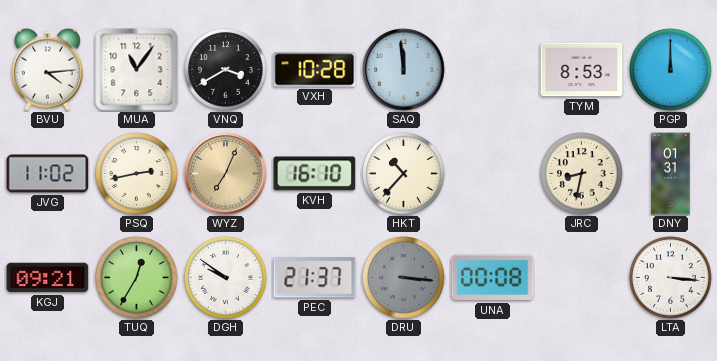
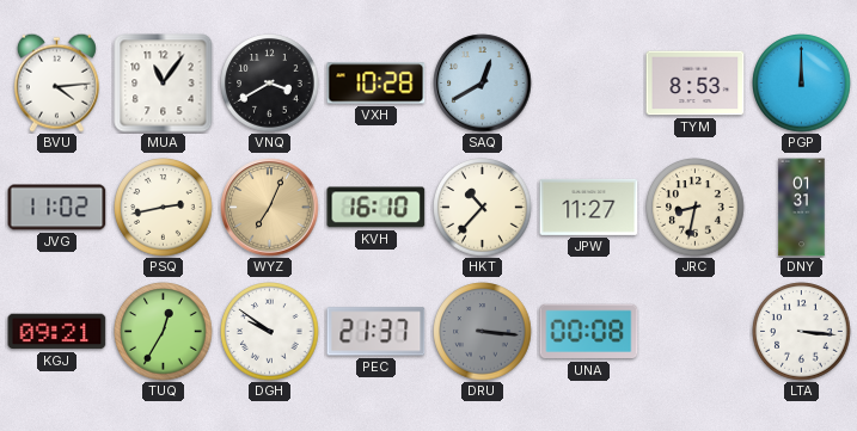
SAQ: 11:59 -> 12:40
JPW: none -> 11:27
